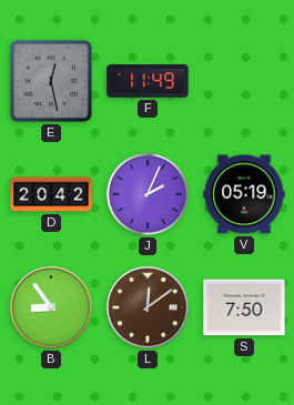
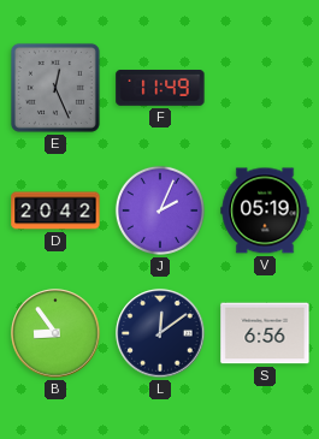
E: 12:28 -> 12:26
L dial: brown -> navy
S: 7:50 -> 6:56
